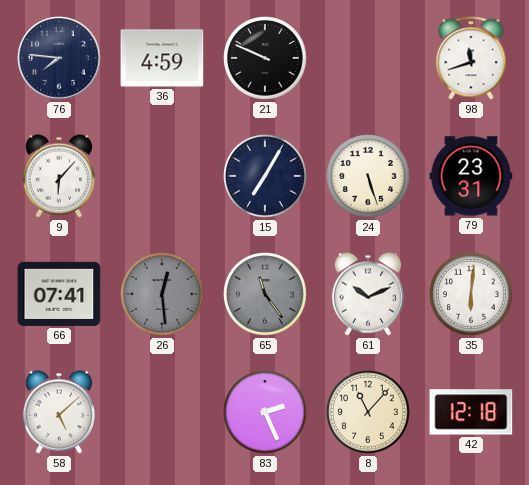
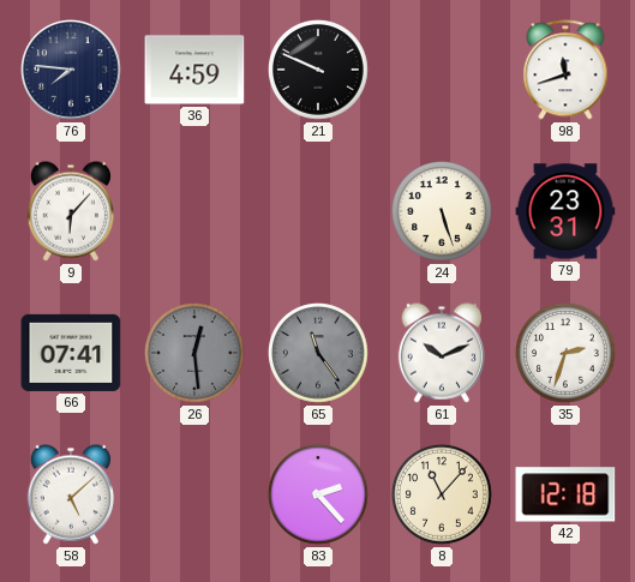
15: 7:05 -> none
35: 6:01 -> 2:33
83: 2:26 -> 2:23
